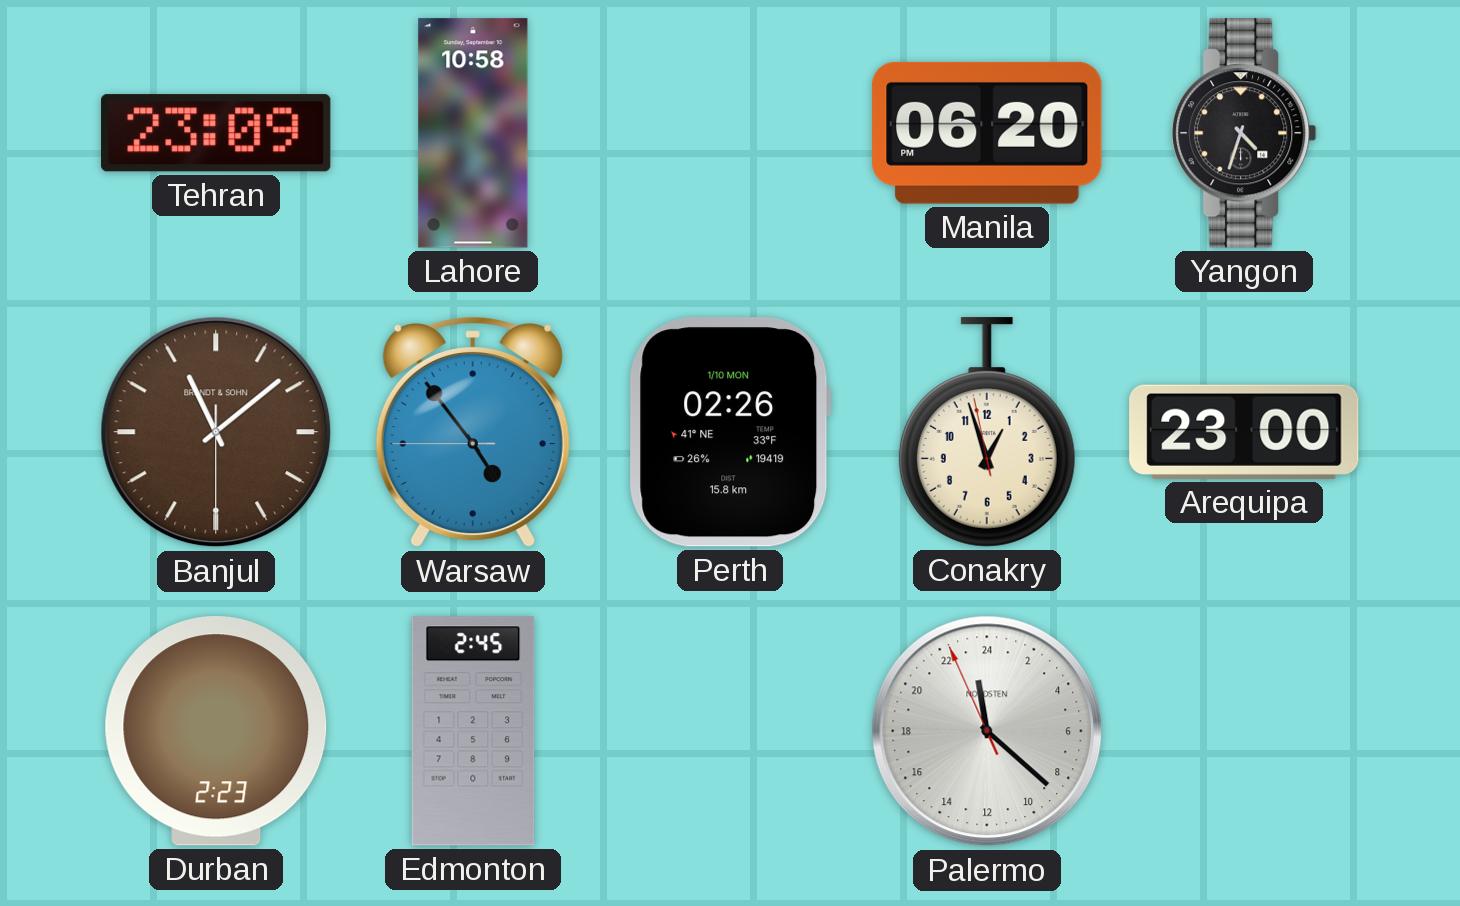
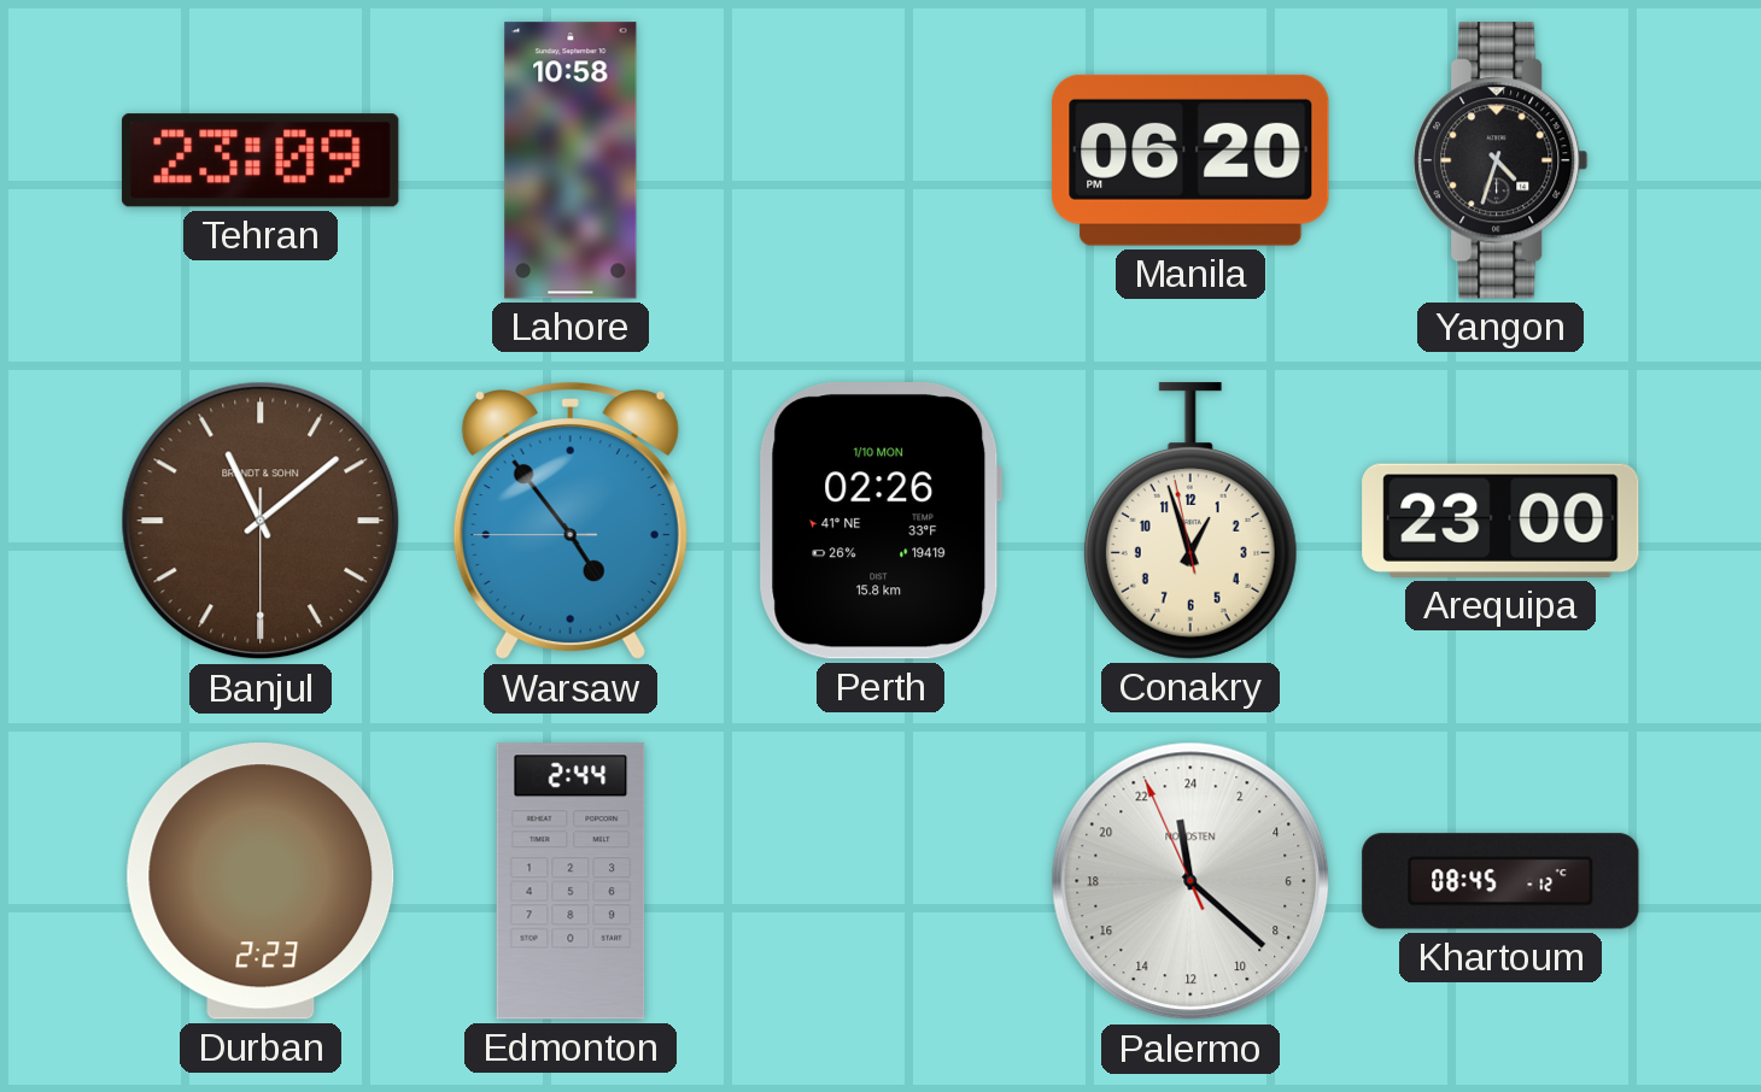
Edmonton: 2:45 -> 2:44
Khartoum: none -> 08:45
